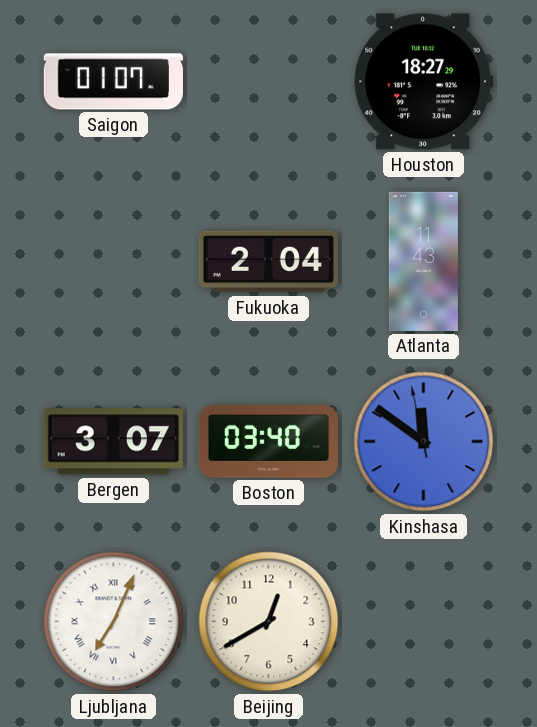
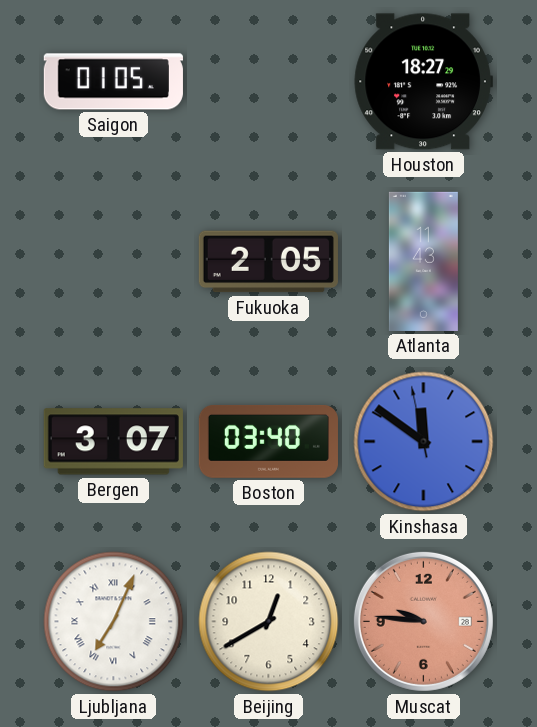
Saigon: 01:07 -> 01:05
Fukuoka: 2:04 -> 2:05
Muscat: none -> 9:46
